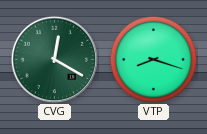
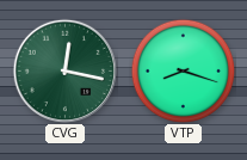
CVG: 12:20 -> 12:17
